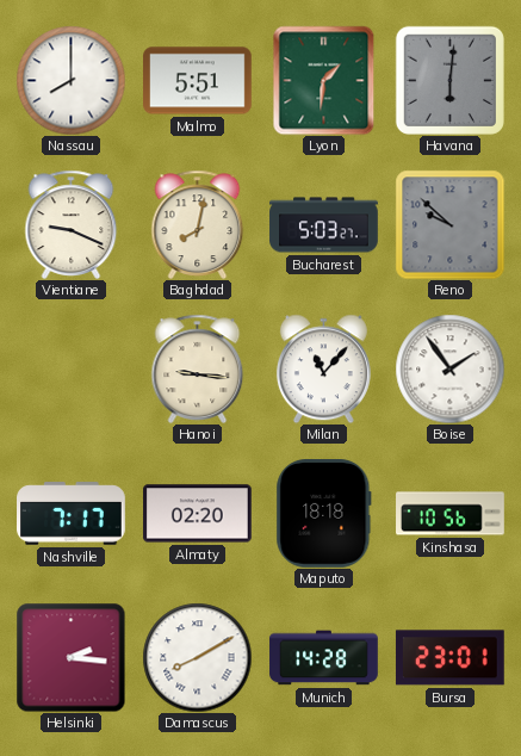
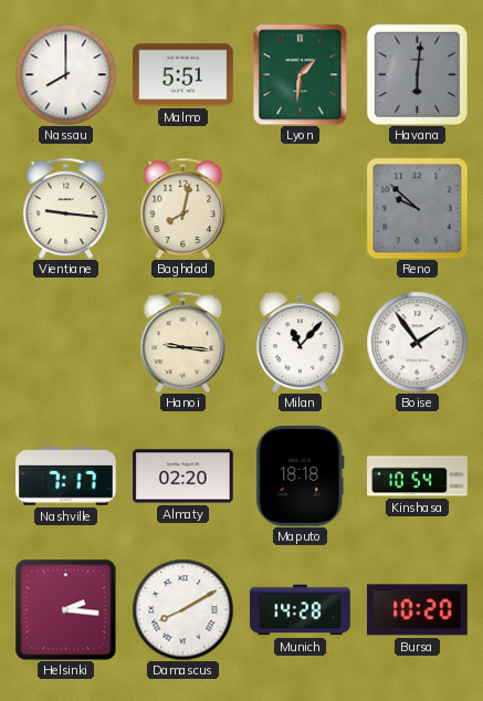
Vientiane: 9:19 -> 9:16
Bucharest: 5:03 -> none
Kinshasa: 10:56 -> 10:54
Bursa: 23:01 -> 10:20
